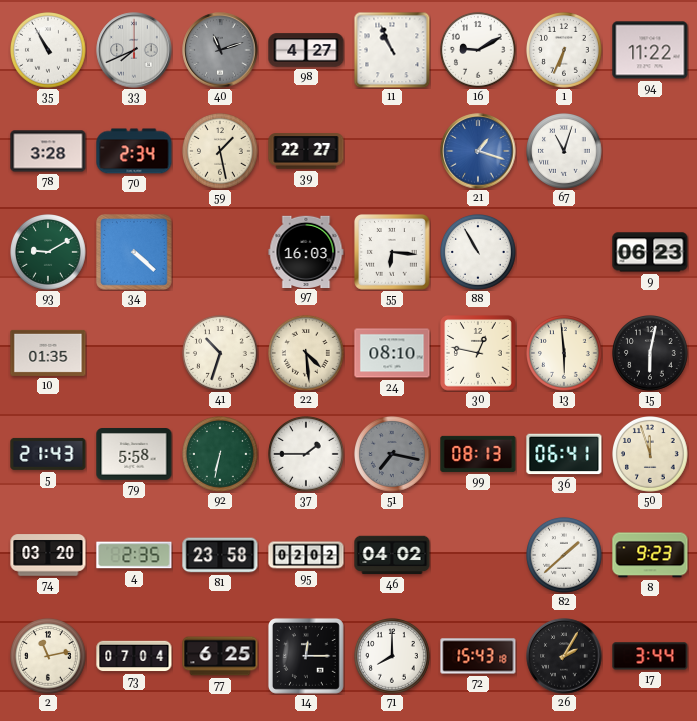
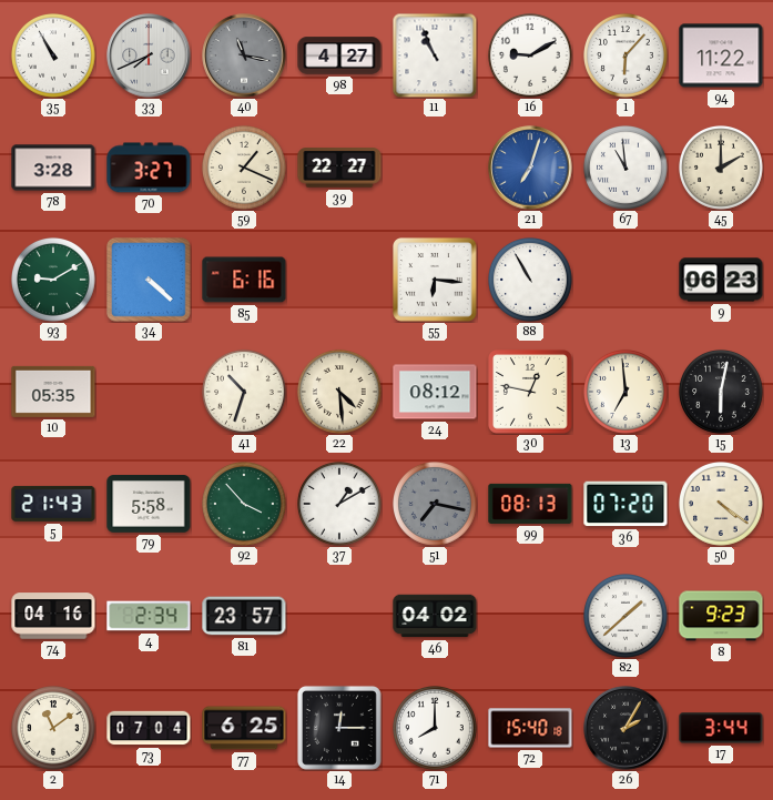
40: 11:12 -> 11:17
1: 6:34 -> 6:07
70: 2:34 -> 3:27
59: 1:28 -> 1:19
21: 1:18 -> 7:03
67: 11:03 -> 10:59
45: none -> 2:00
85: none -> 6:16
97: 16:03 -> none
10: 01:35 -> 05:35
24: 08:10 -> 08:12
13: 5:59 -> 6:59
92: 6:32 -> 3:53
37: 1:45 -> 1:10
36: 06:41 -> 07:20
50: 11:57 -> 4:21
74: 03:20 -> 04:16
4: 2:35 -> 2:34
81: 23:58 -> 23:57
95: 02:02 -> none
2: 11:13 -> 11:09
72: 15:43 -> 15:40
